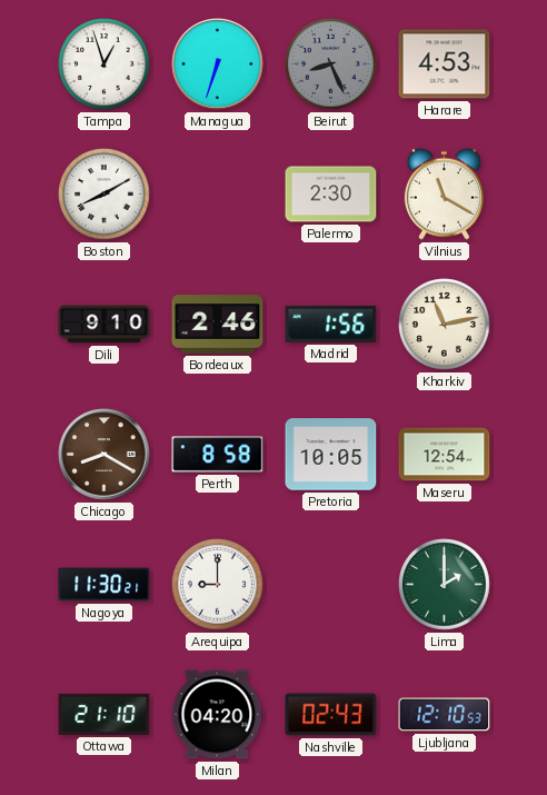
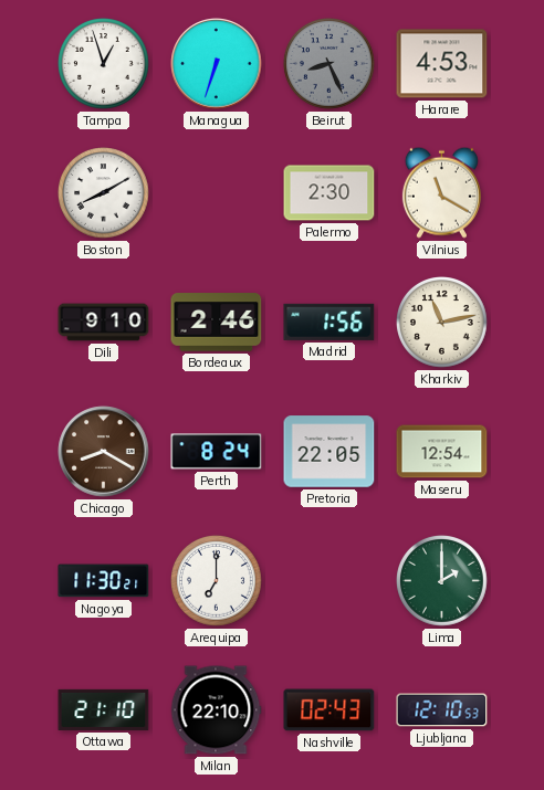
Perth: 8:58 -> 8:24
Pretoria: 10:05 -> 22:05
Arequipa: 9:00 -> 7:00
Milan: 04:20 -> 22:10
